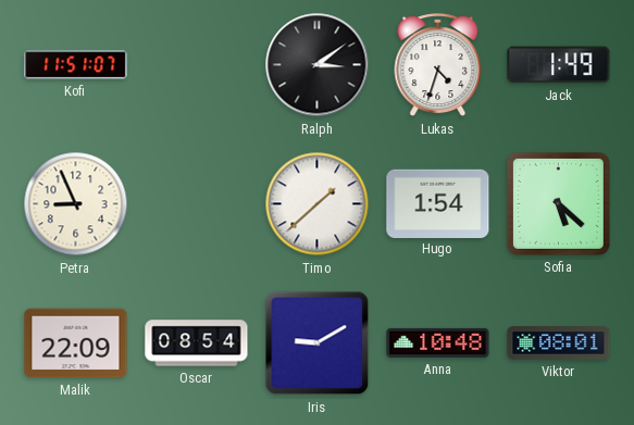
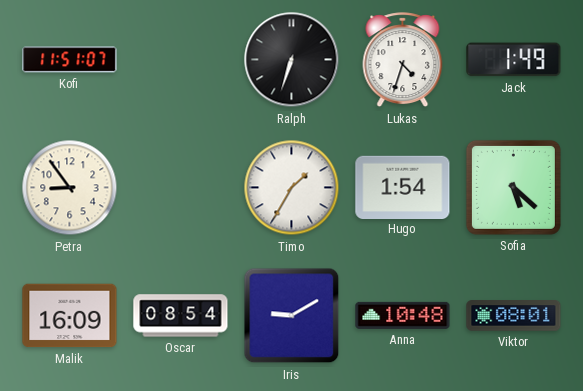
Ralph: 3:09 -> 6:33
Petra: 8:56 -> 8:54
Timo: 1:38 -> 1:35
Malik: 22:09 -> 16:09
